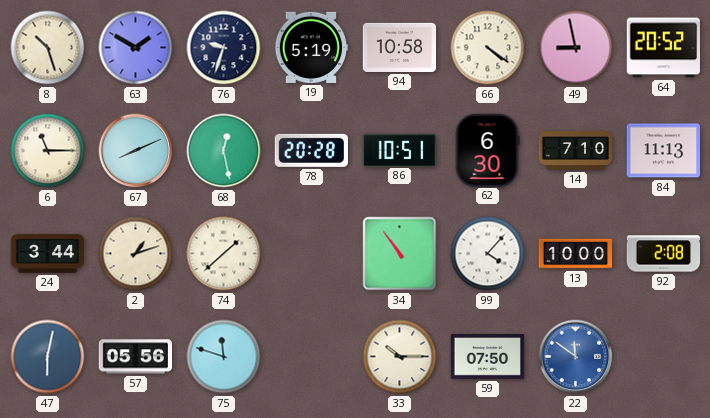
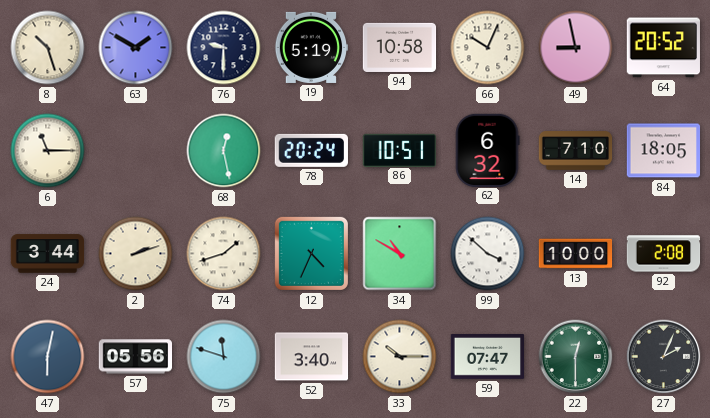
76: 9:33 -> 9:30
66: 4:21 -> 10:04
67: 8:11 -> none
78: 20:28 -> 20:24
62: 6:30 -> 6:32
84: 11:13 -> 18:05
2: 1:12 -> 2:12
74: 1:38 -> 1:42
12: none -> 4:34
34: 10:54 -> 10:50
99: 4:07 -> 3:52
52: none -> 3:40
59: 07:50 -> 07:47
22: 11:51 -> 12:30
22 dial: blue -> green
27: none -> 2:04
